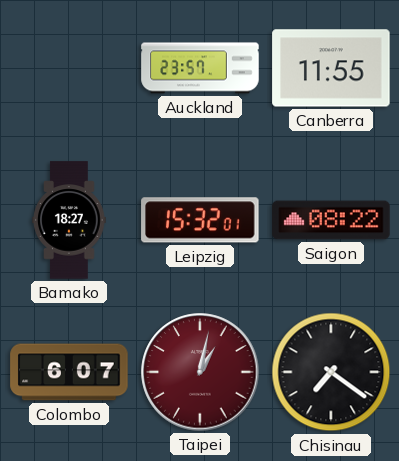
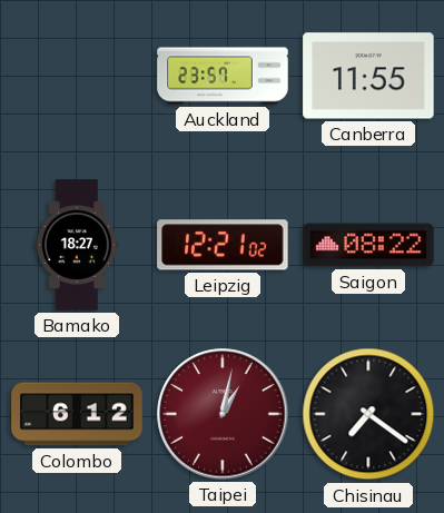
Leipzig: 15:32 -> 12:21
Colombo: 6:07 -> 6:12
